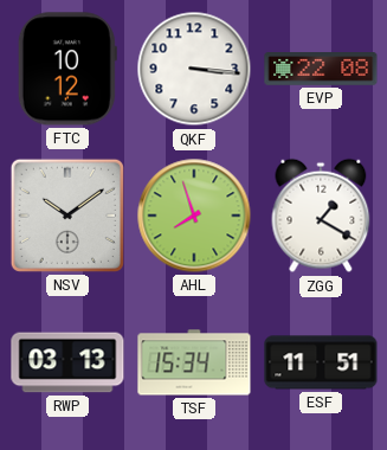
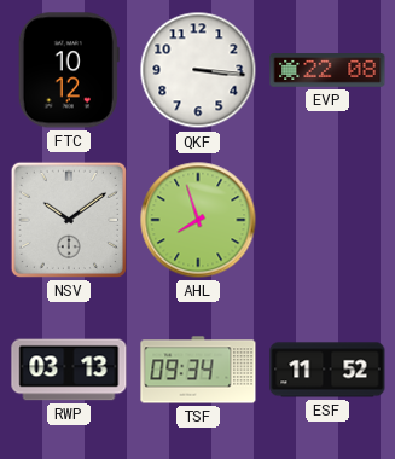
ZGG: 1:20 -> none
TSF: 15:34 -> 09:34
ESF: 11:51 -> 11:52
